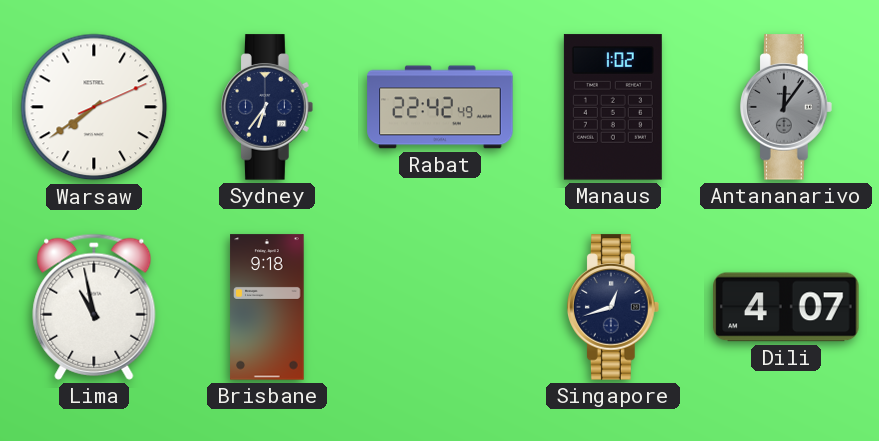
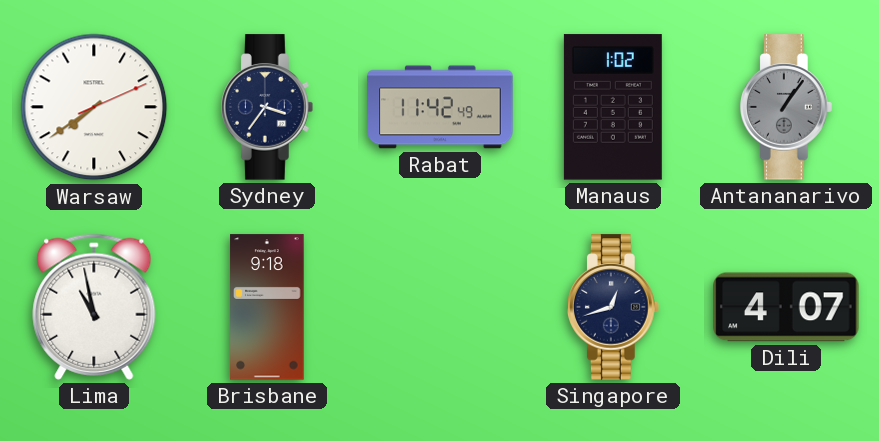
Sydney: 6:36 -> 3:36
Rabat: 22:42 -> 11:42
Antananarivo: 12:06 -> 1:06
